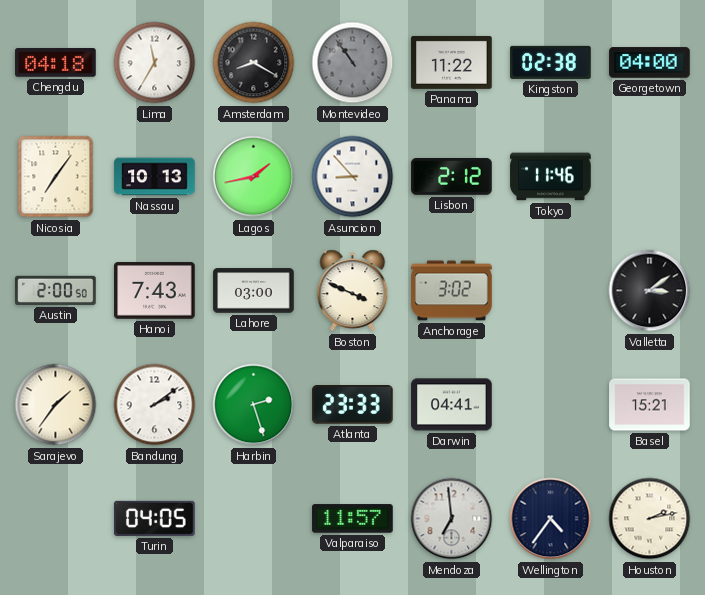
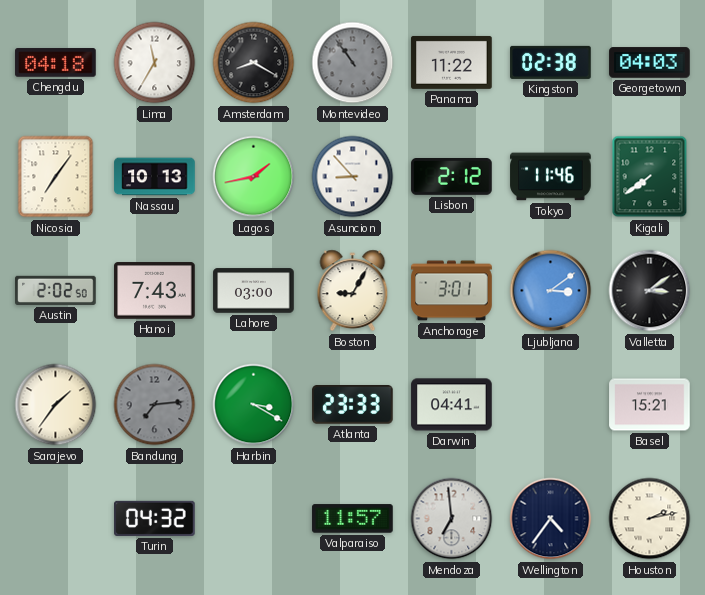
Georgetown: 04:00 -> 04:03
Kigali: none -> 7:39
Austin: 2:00 -> 2:02
Boston: 3:49 -> 9:05
Anchorage: 3:02 -> 3:01
Ljubljana: none -> 3:09
Bandung: 2:09 -> 7:14
Bandung dial: white -> grey
Harbin: 2:27 -> 3:20
Turin: 04:05 -> 04:32
